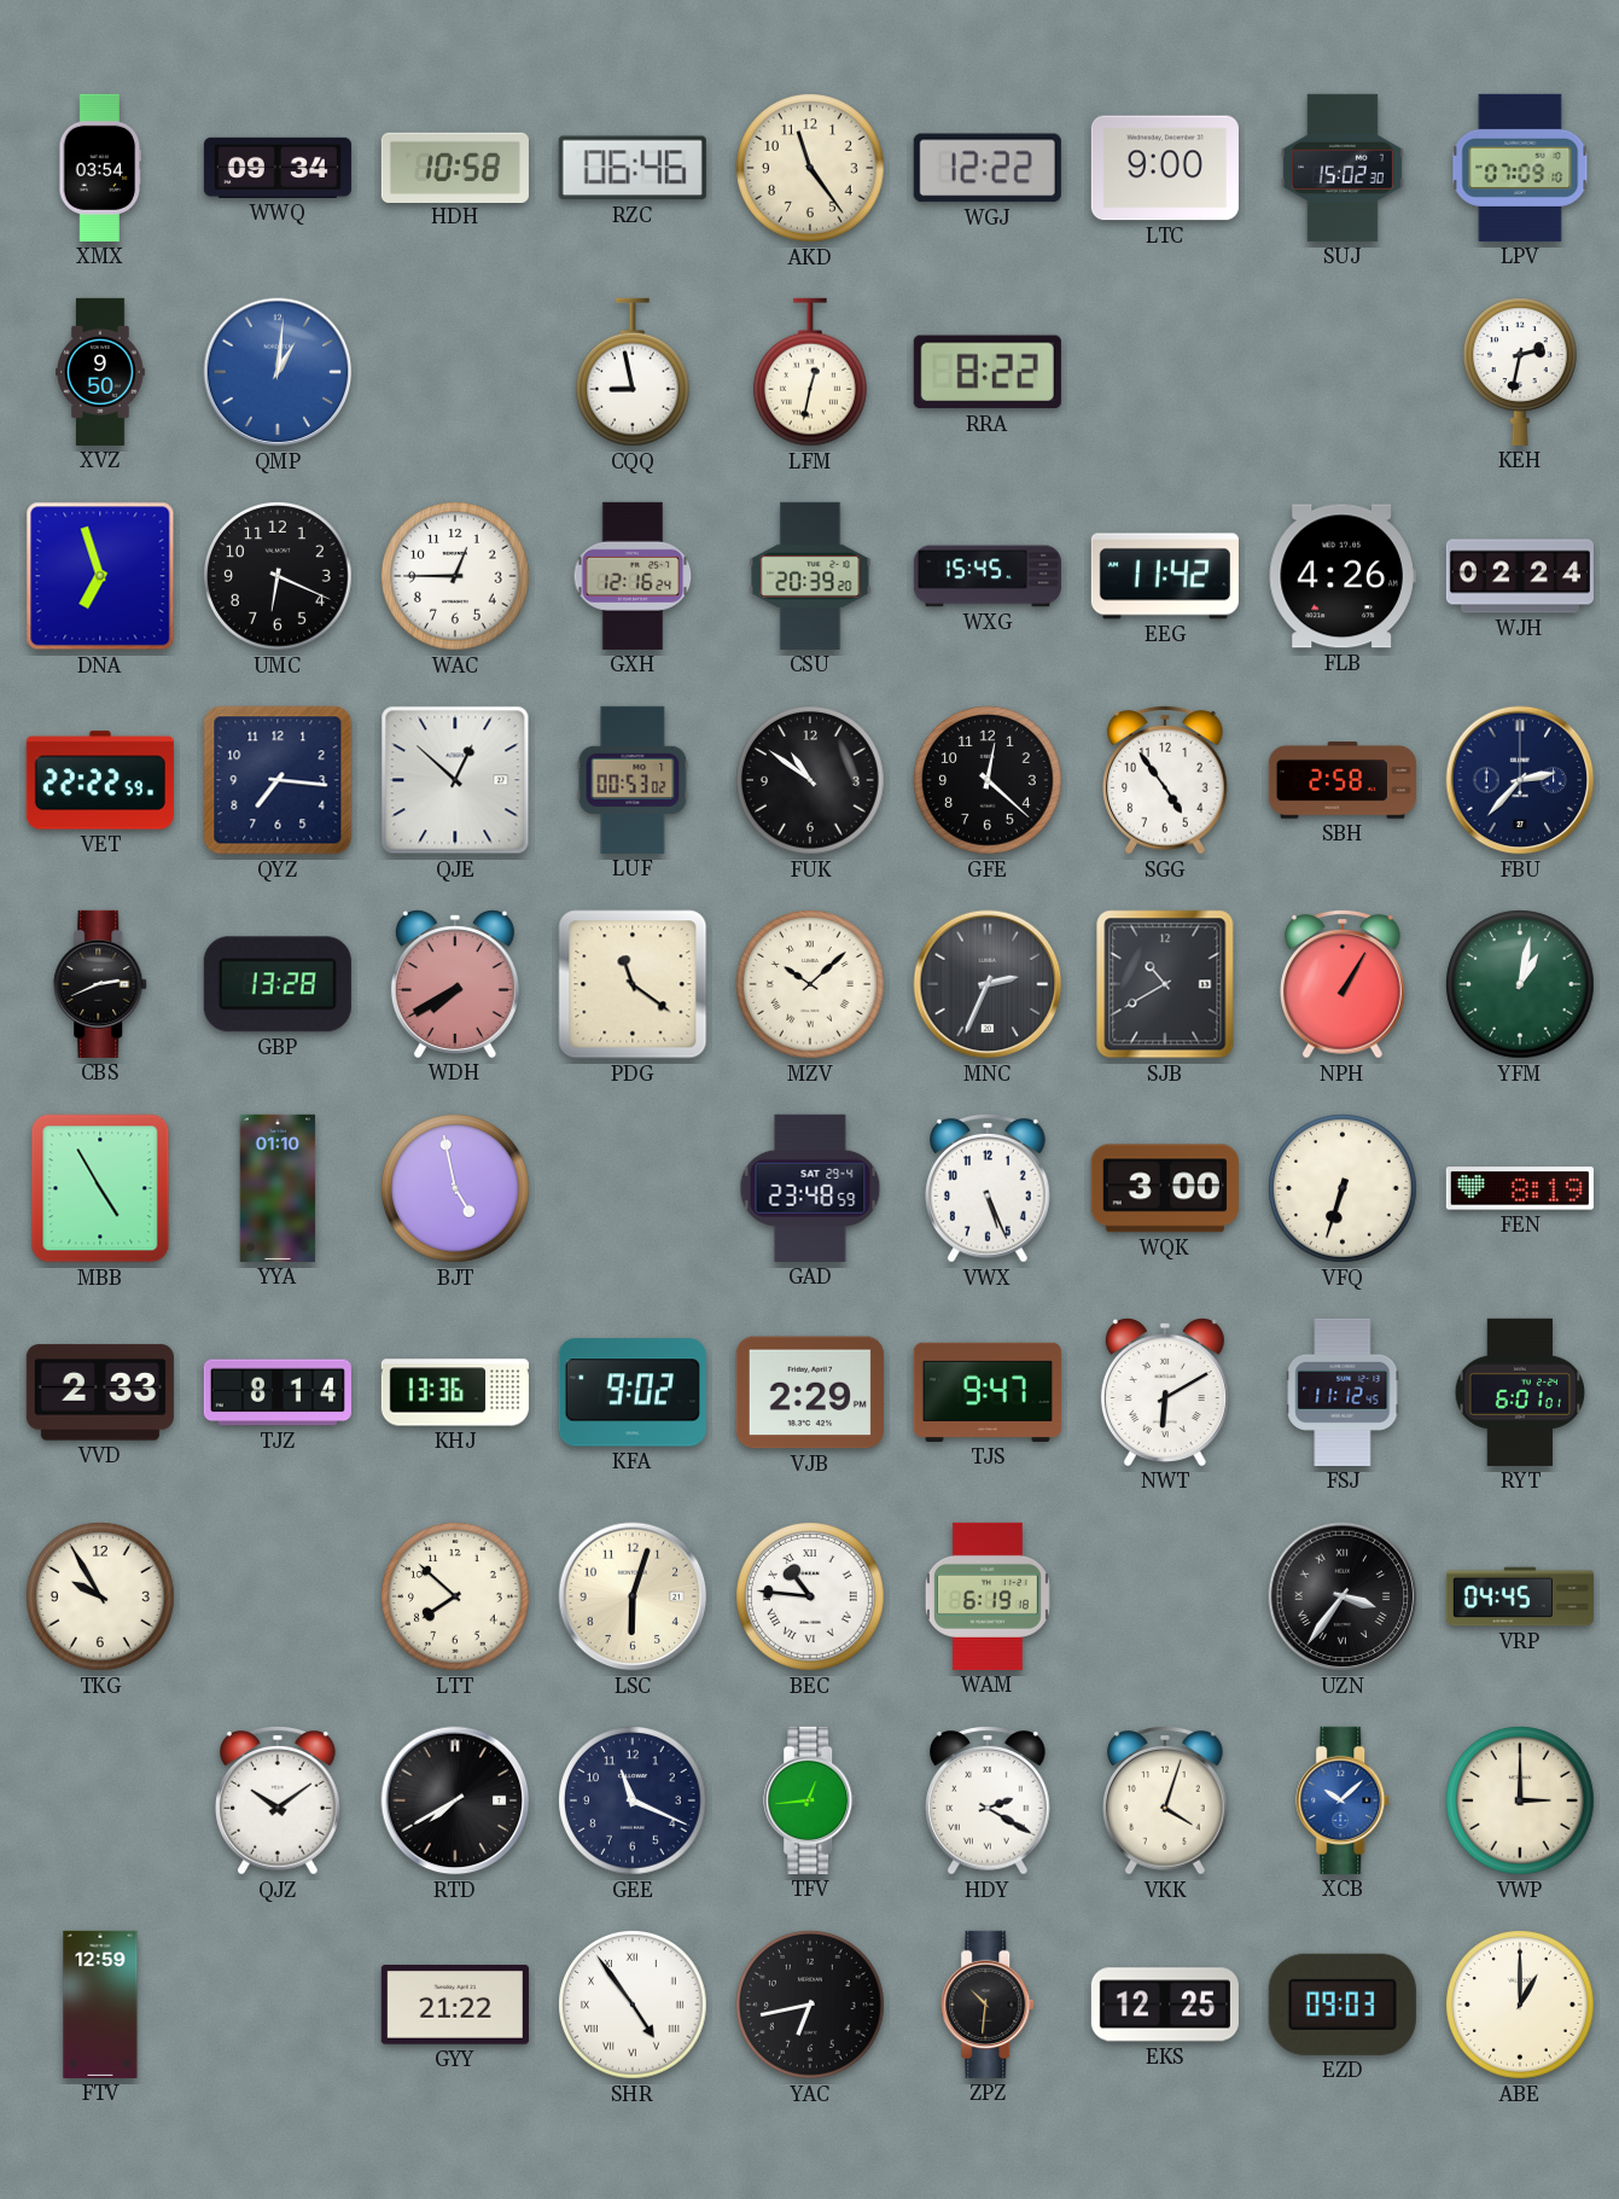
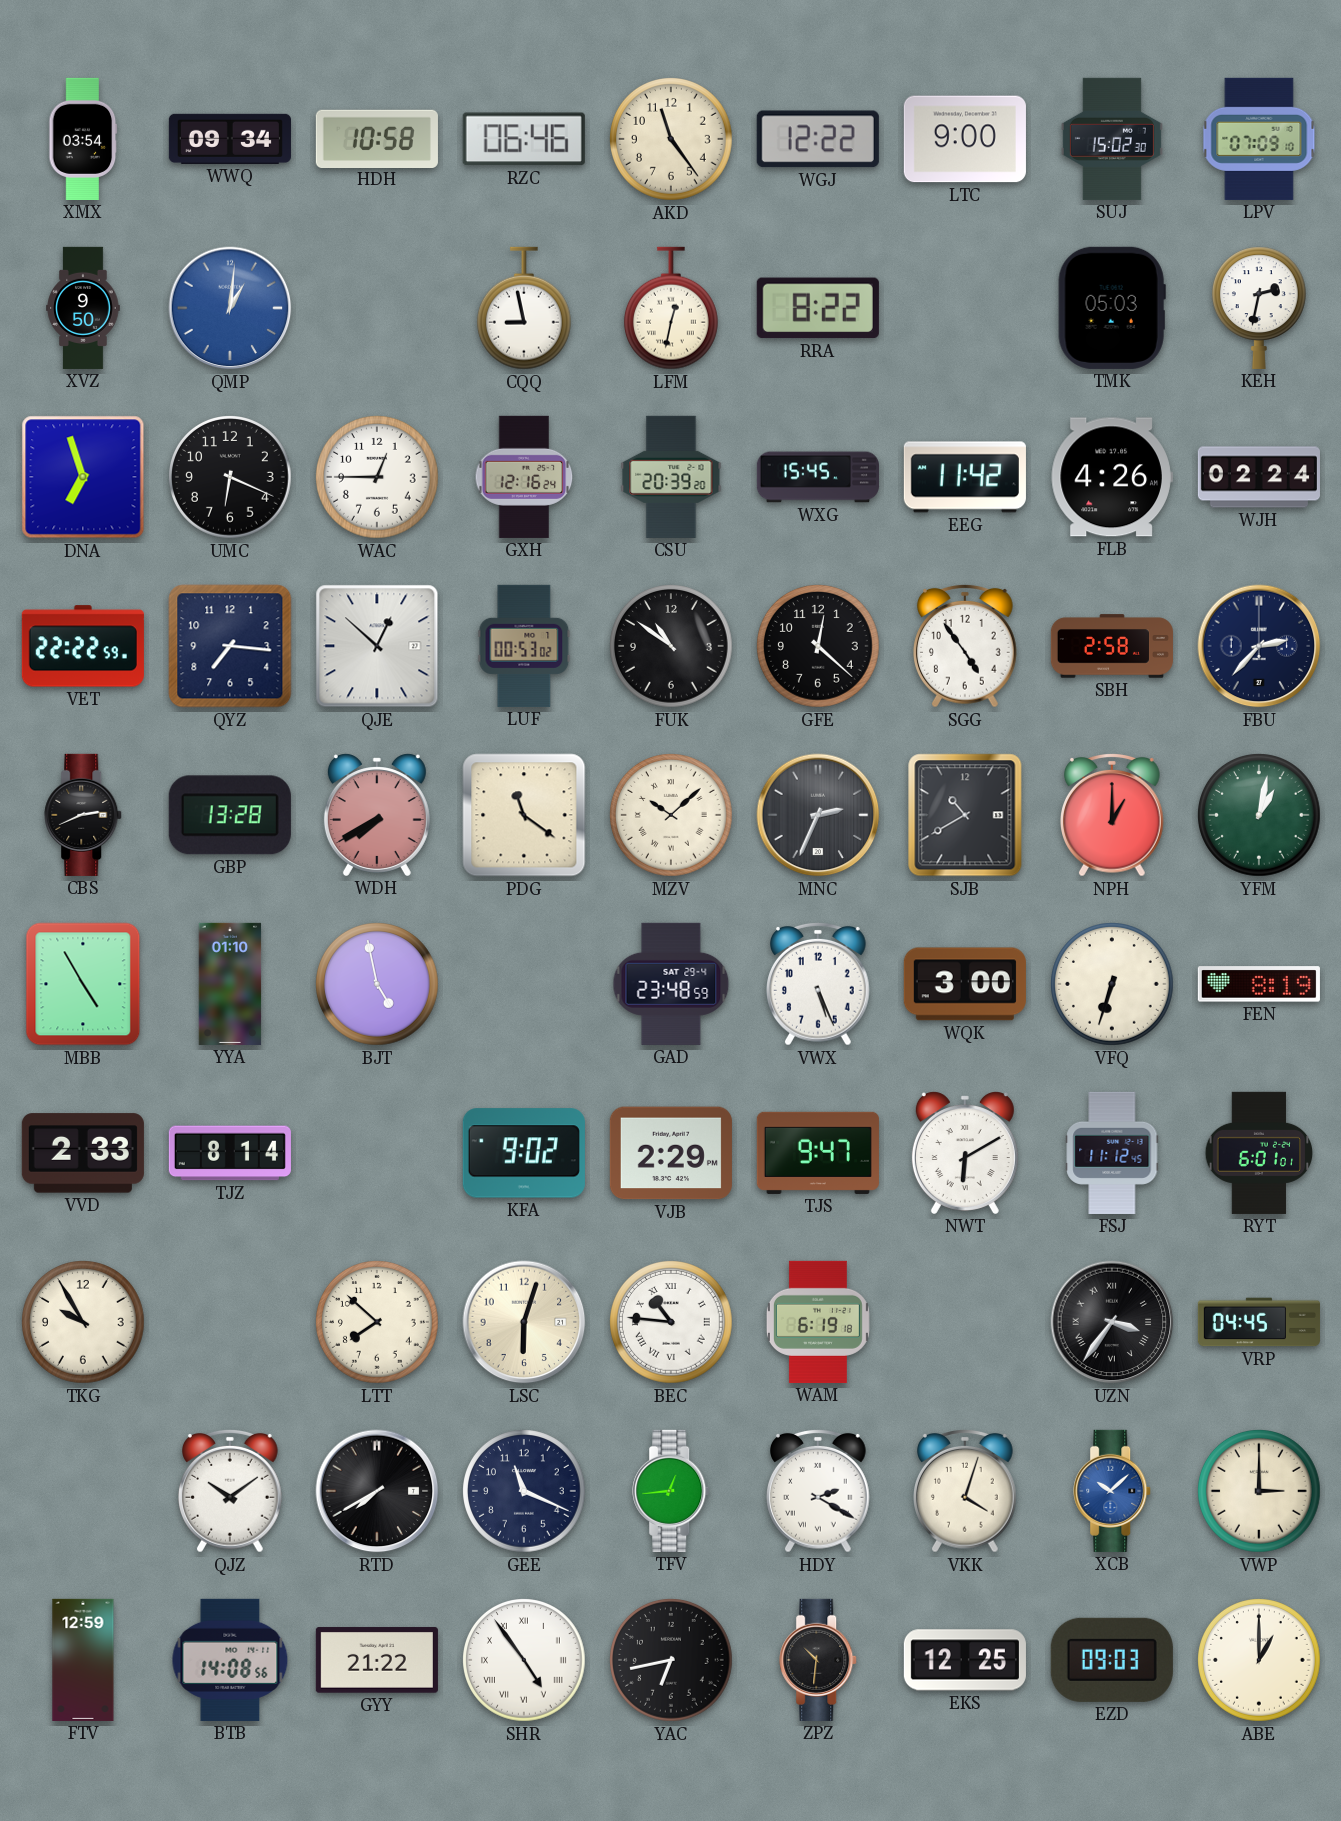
TMK: none -> 05:03
NPH: 1:05 -> 1:00
KHJ: 13:36 -> none
BTB: none -> 14:08
